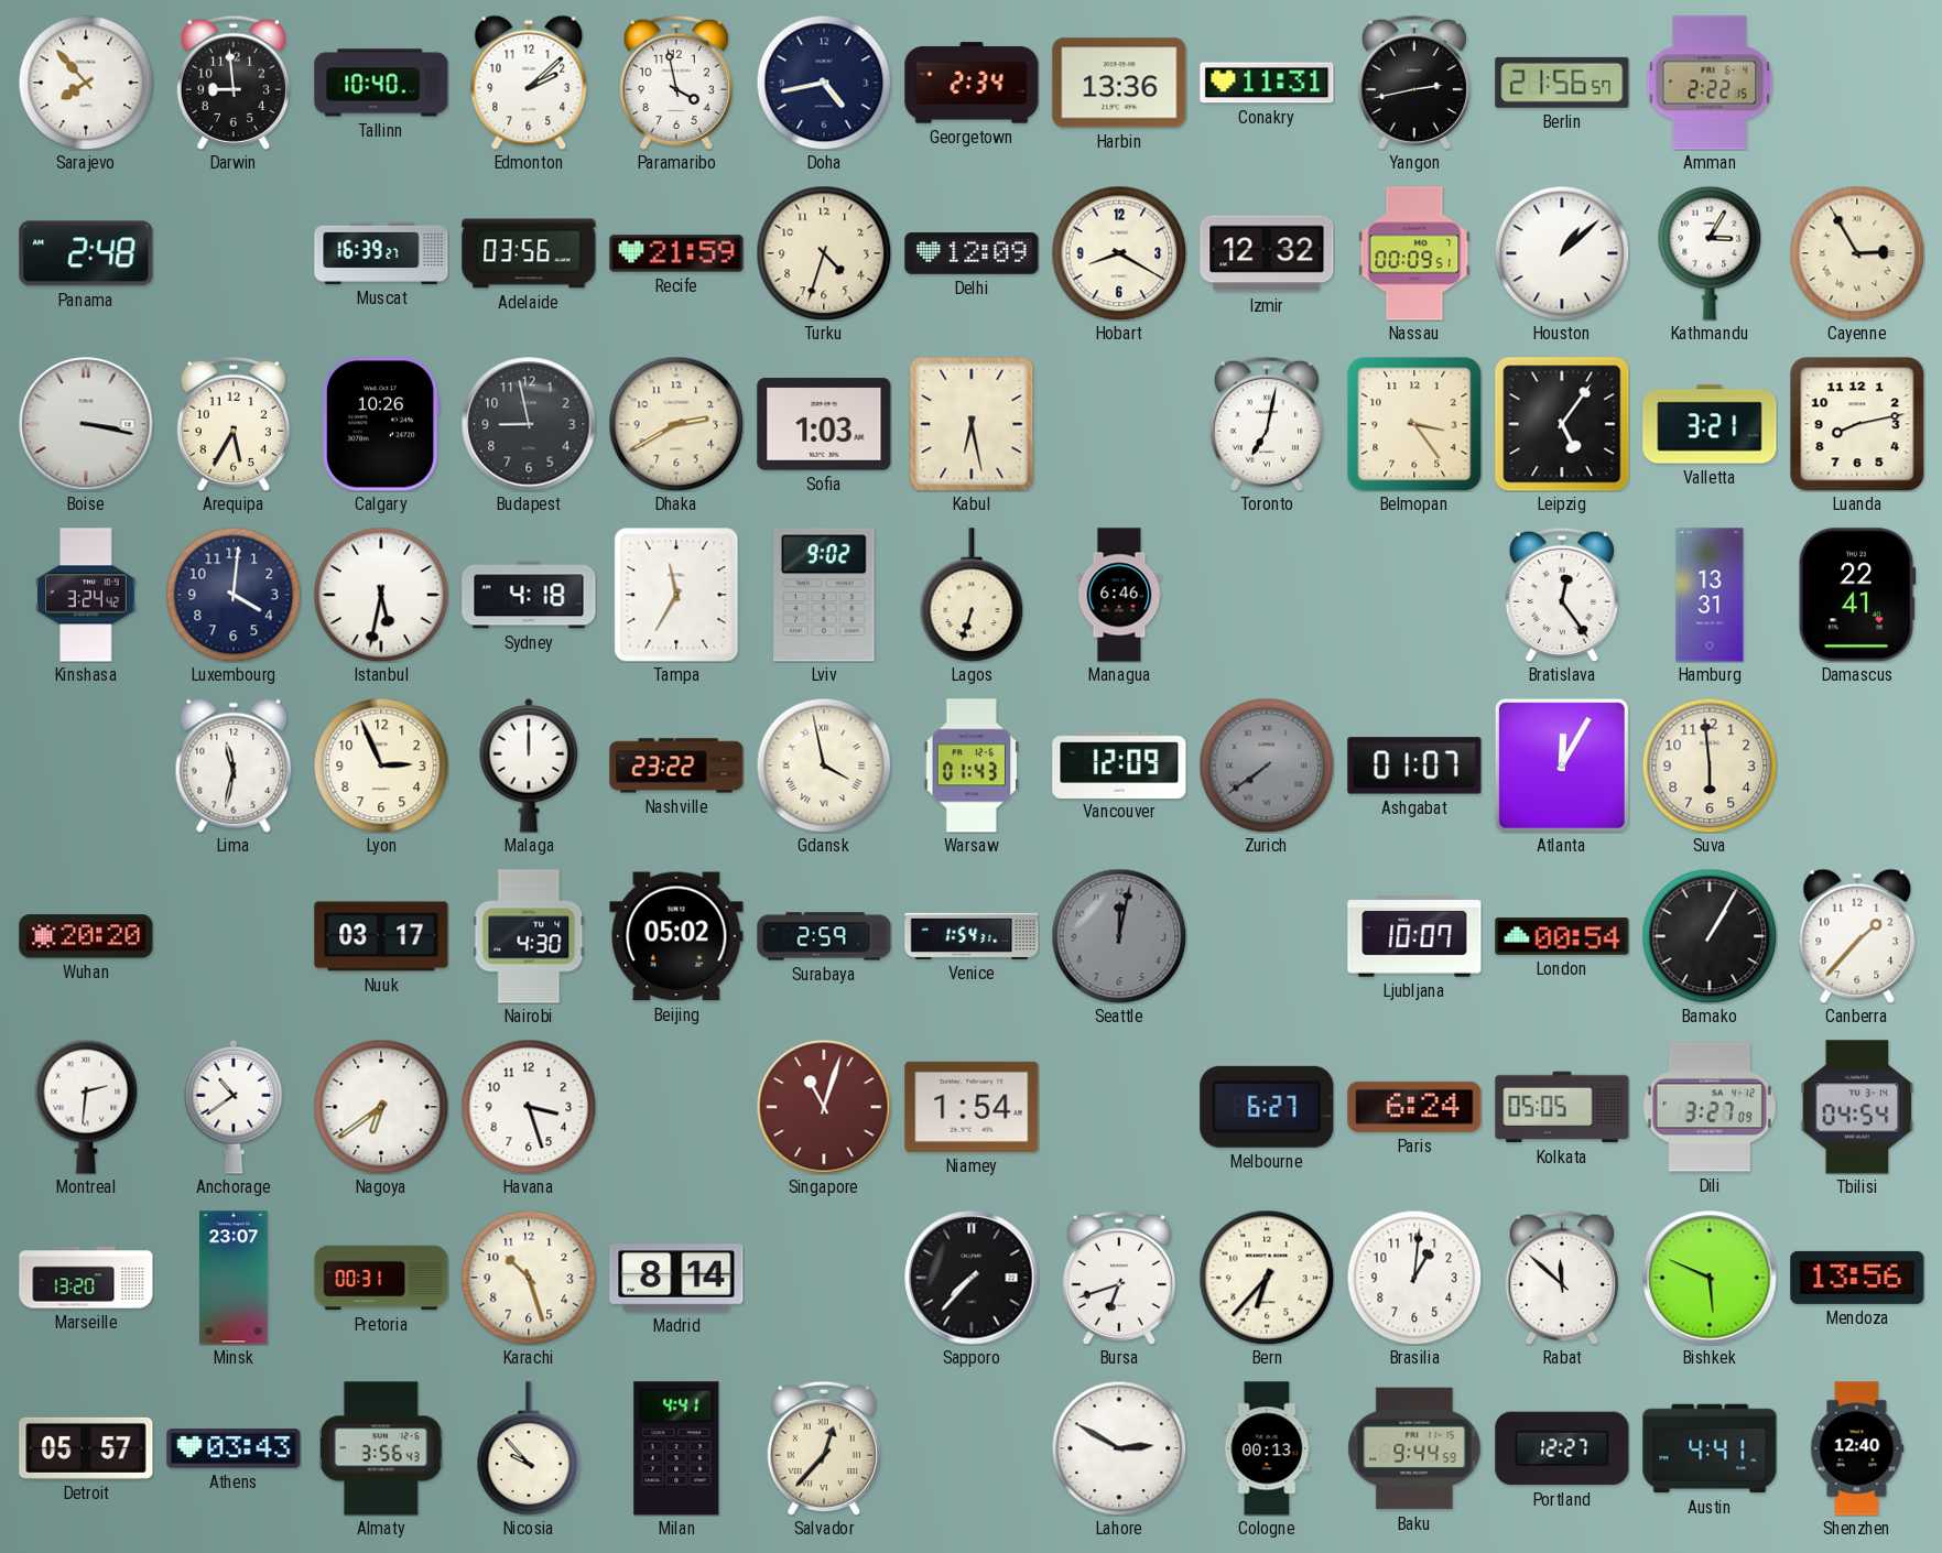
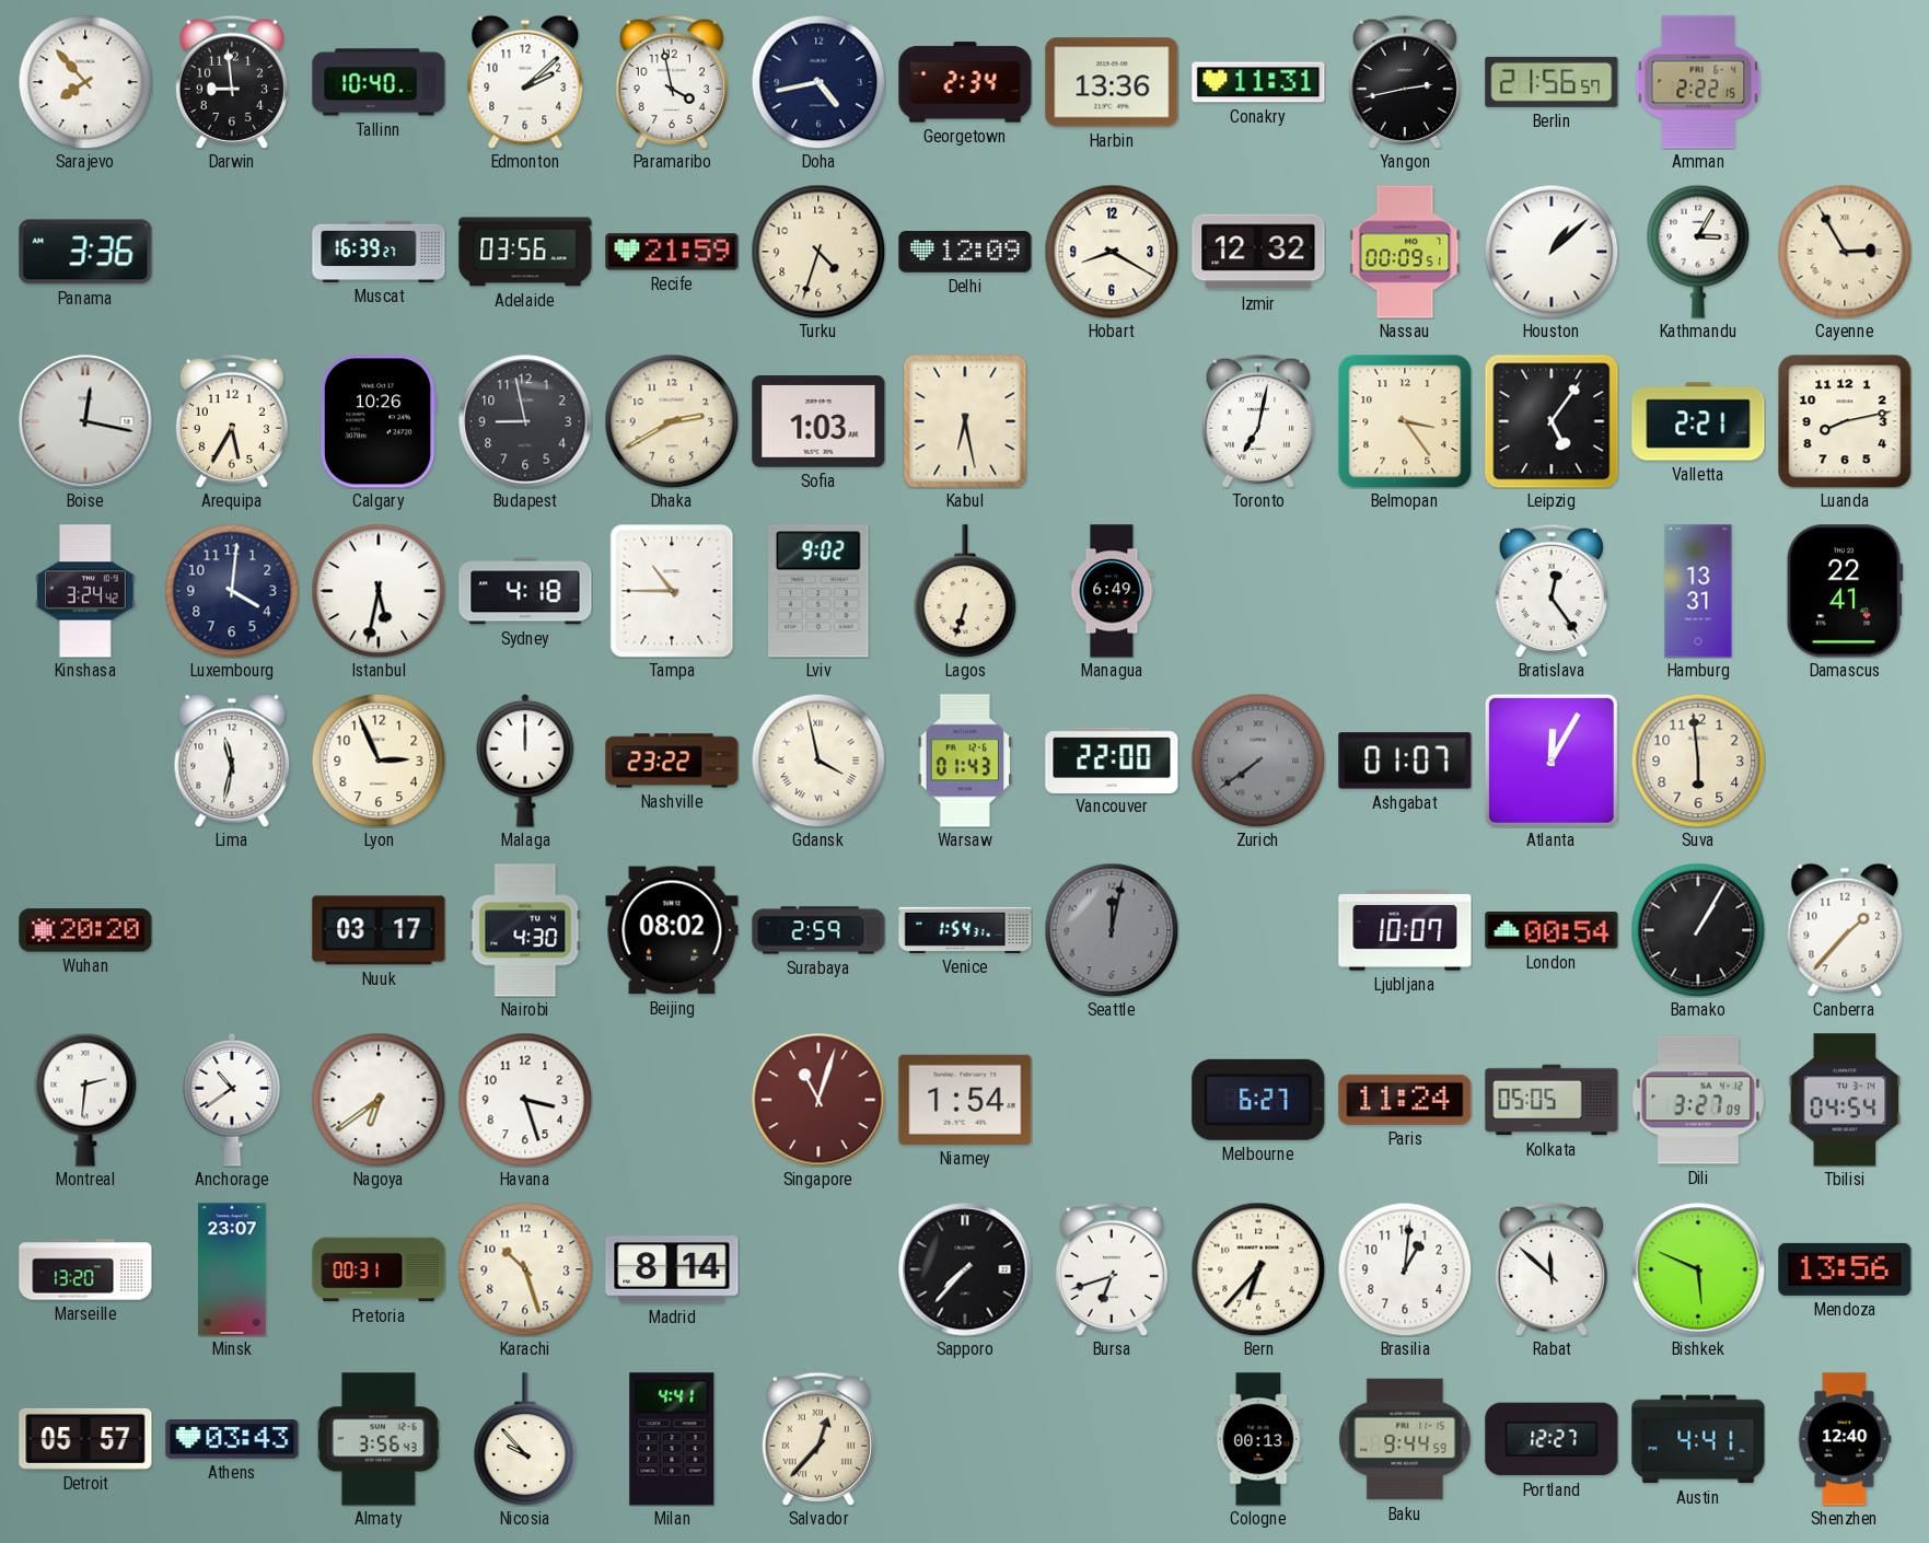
Panama: 2:48 -> 3:36
Boise: 3:17 -> 12:17
Valletta: 3:21 -> 2:21
Tampa: 11:35 -> 10:45
Managua: 6:46 -> 6:49
Vancouver: 12:09 -> 22:00
Beijing: 05:02 -> 08:02
Paris: 6:24 -> 11:24
Lahore: 2:50 -> none
